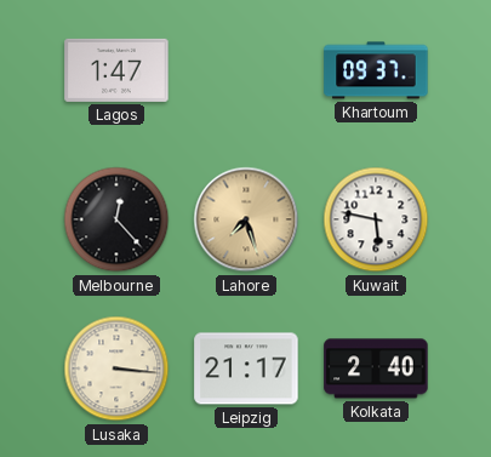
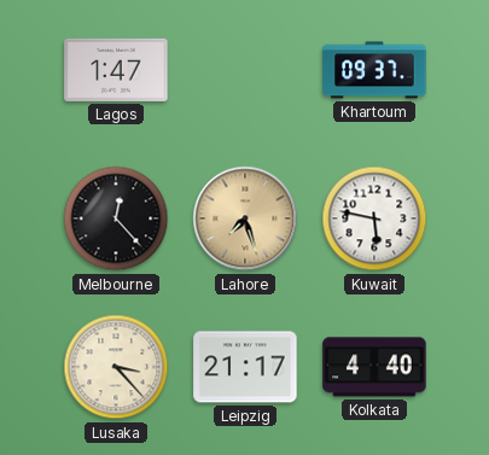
Lusaka: 3:16 -> 3:23
Kolkata: 2:40 -> 4:40
